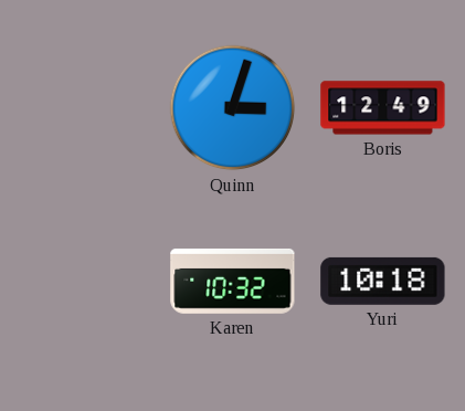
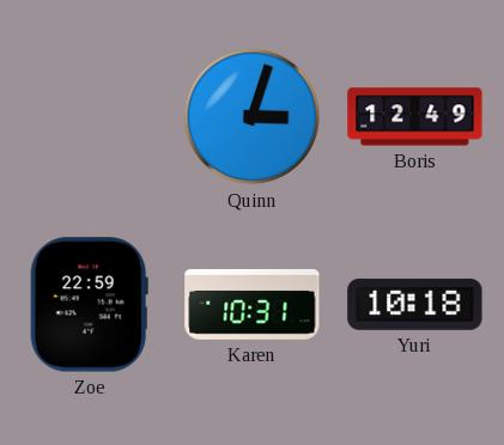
Zoe: none -> 22:59
Karen: 10:32 -> 10:31
